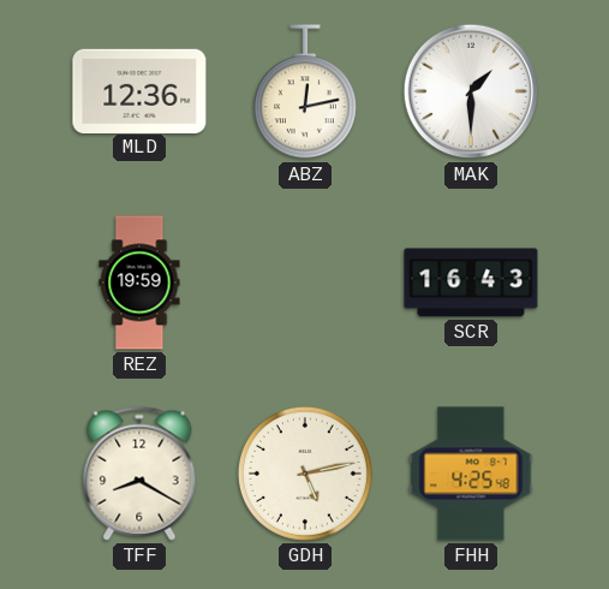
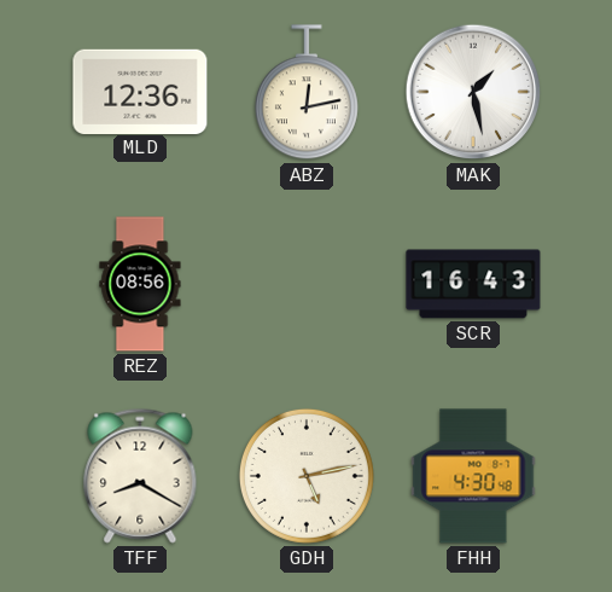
MAK: 1:30 -> 1:28
REZ: 19:59 -> 08:56
FHH: 4:25 -> 4:30
